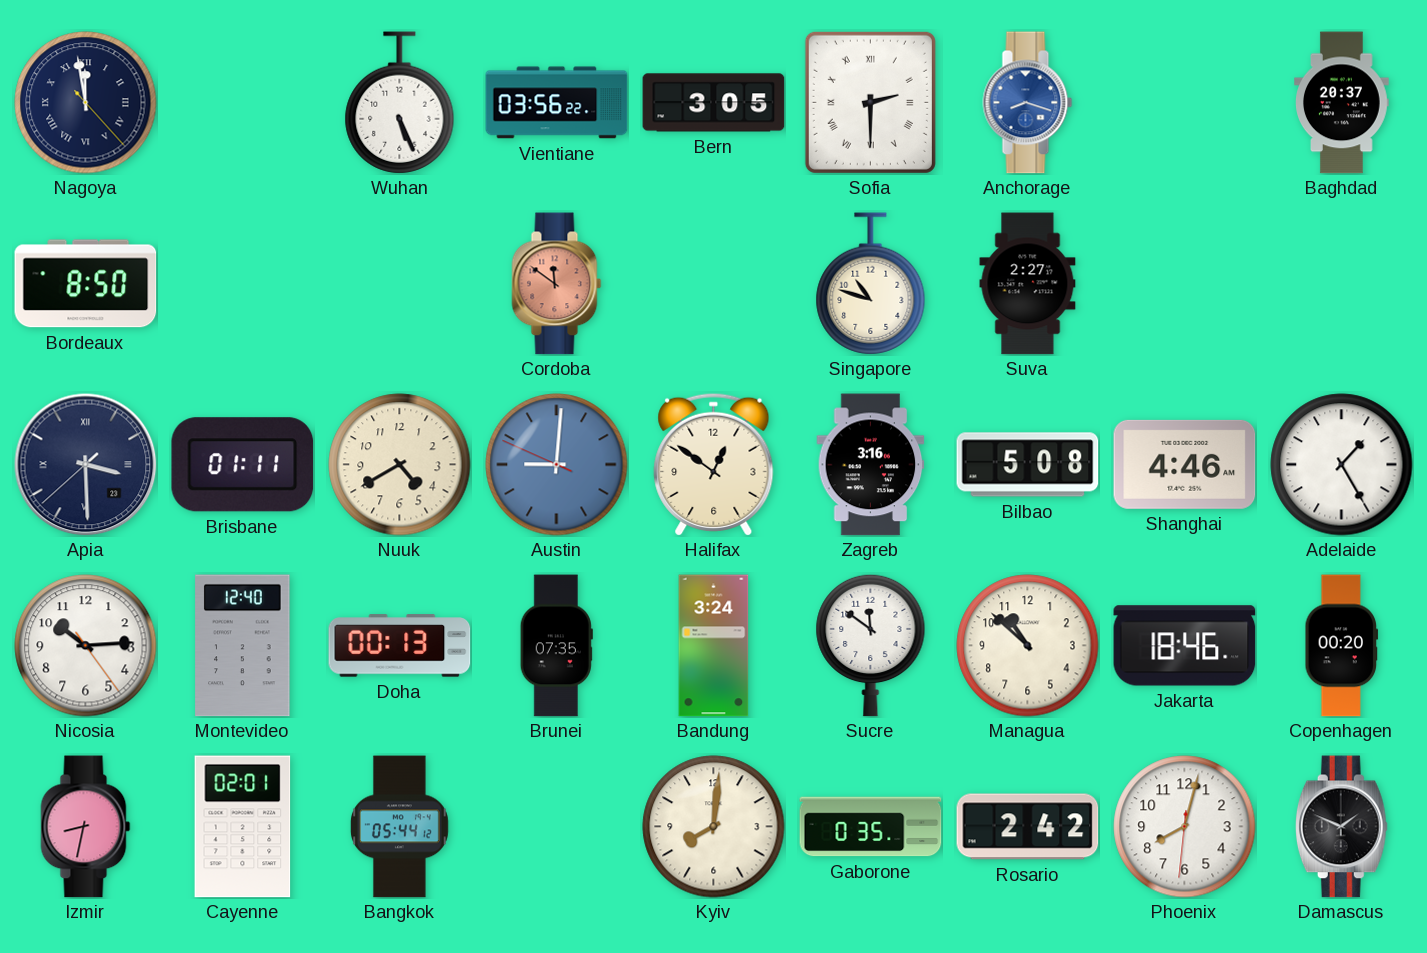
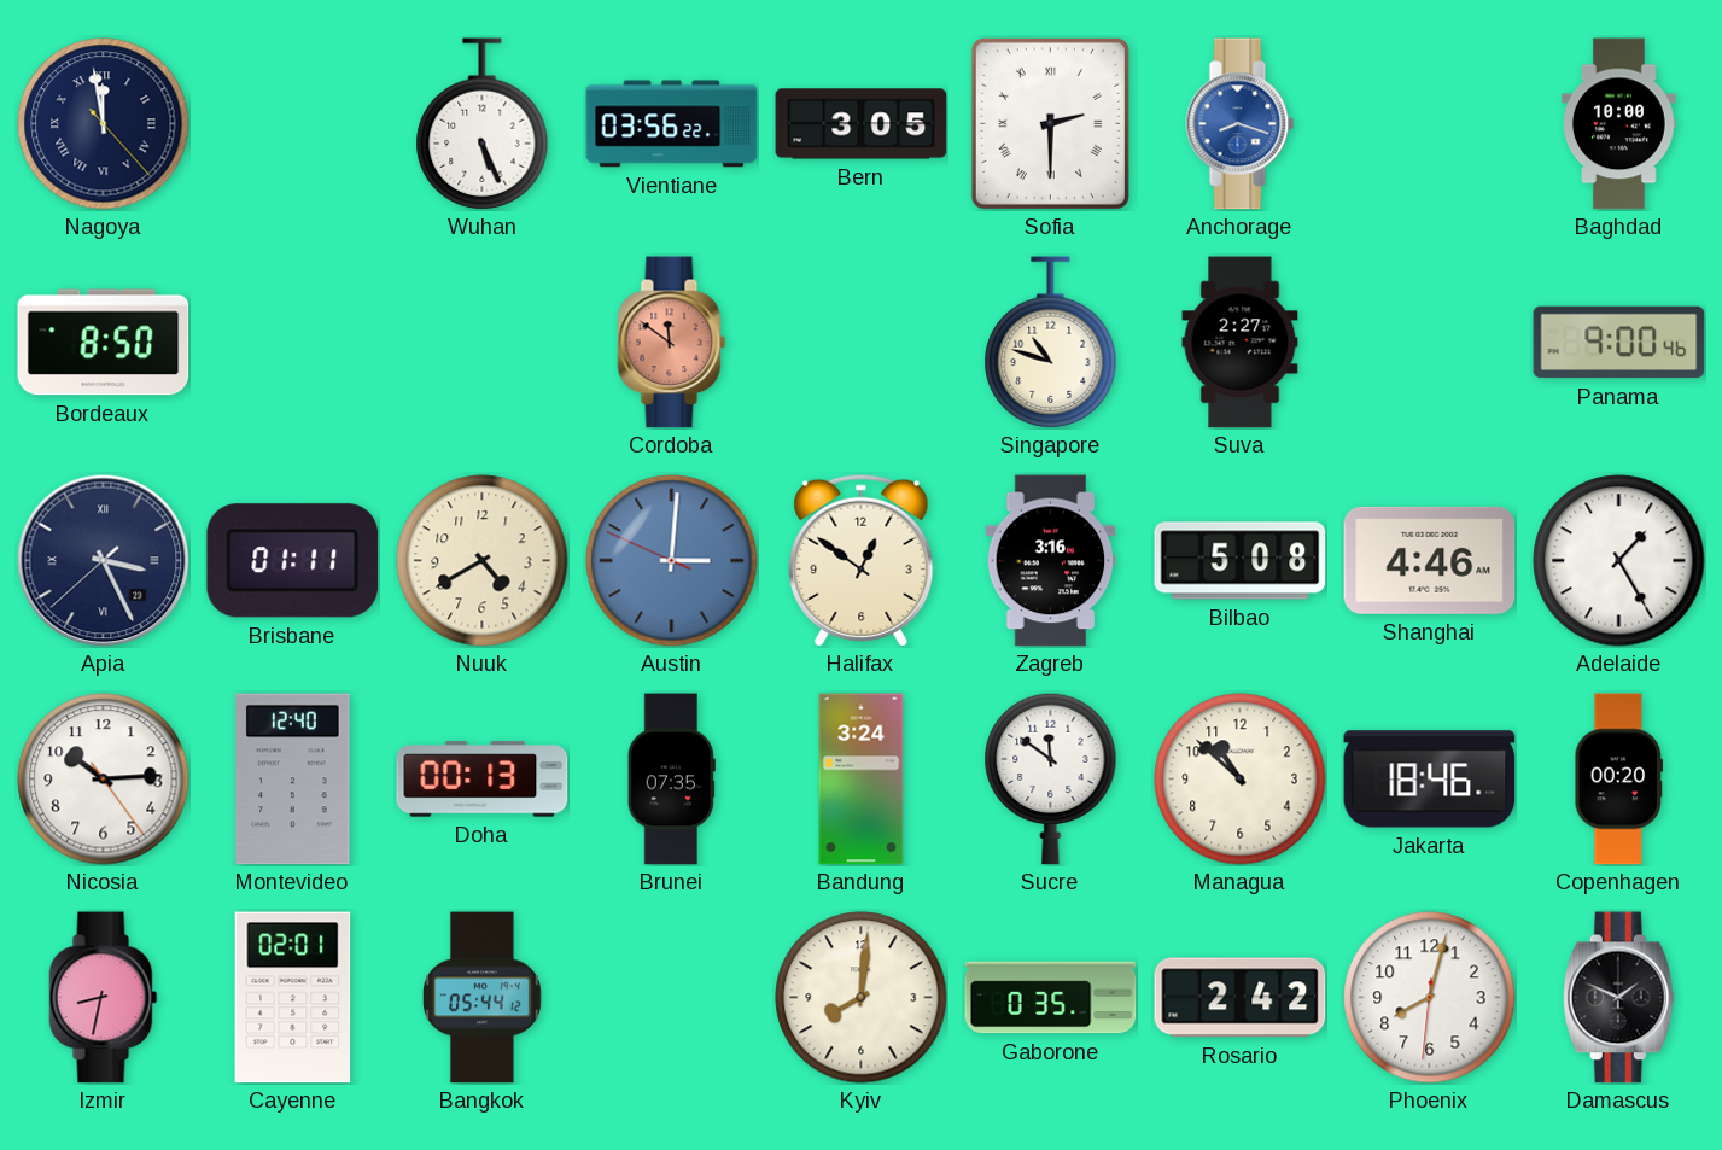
Baghdad: 20:37 -> 10:00
Panama: none -> 9:00
Apia: 3:29 -> 3:25
Austin: 9:00 -> 3:00
